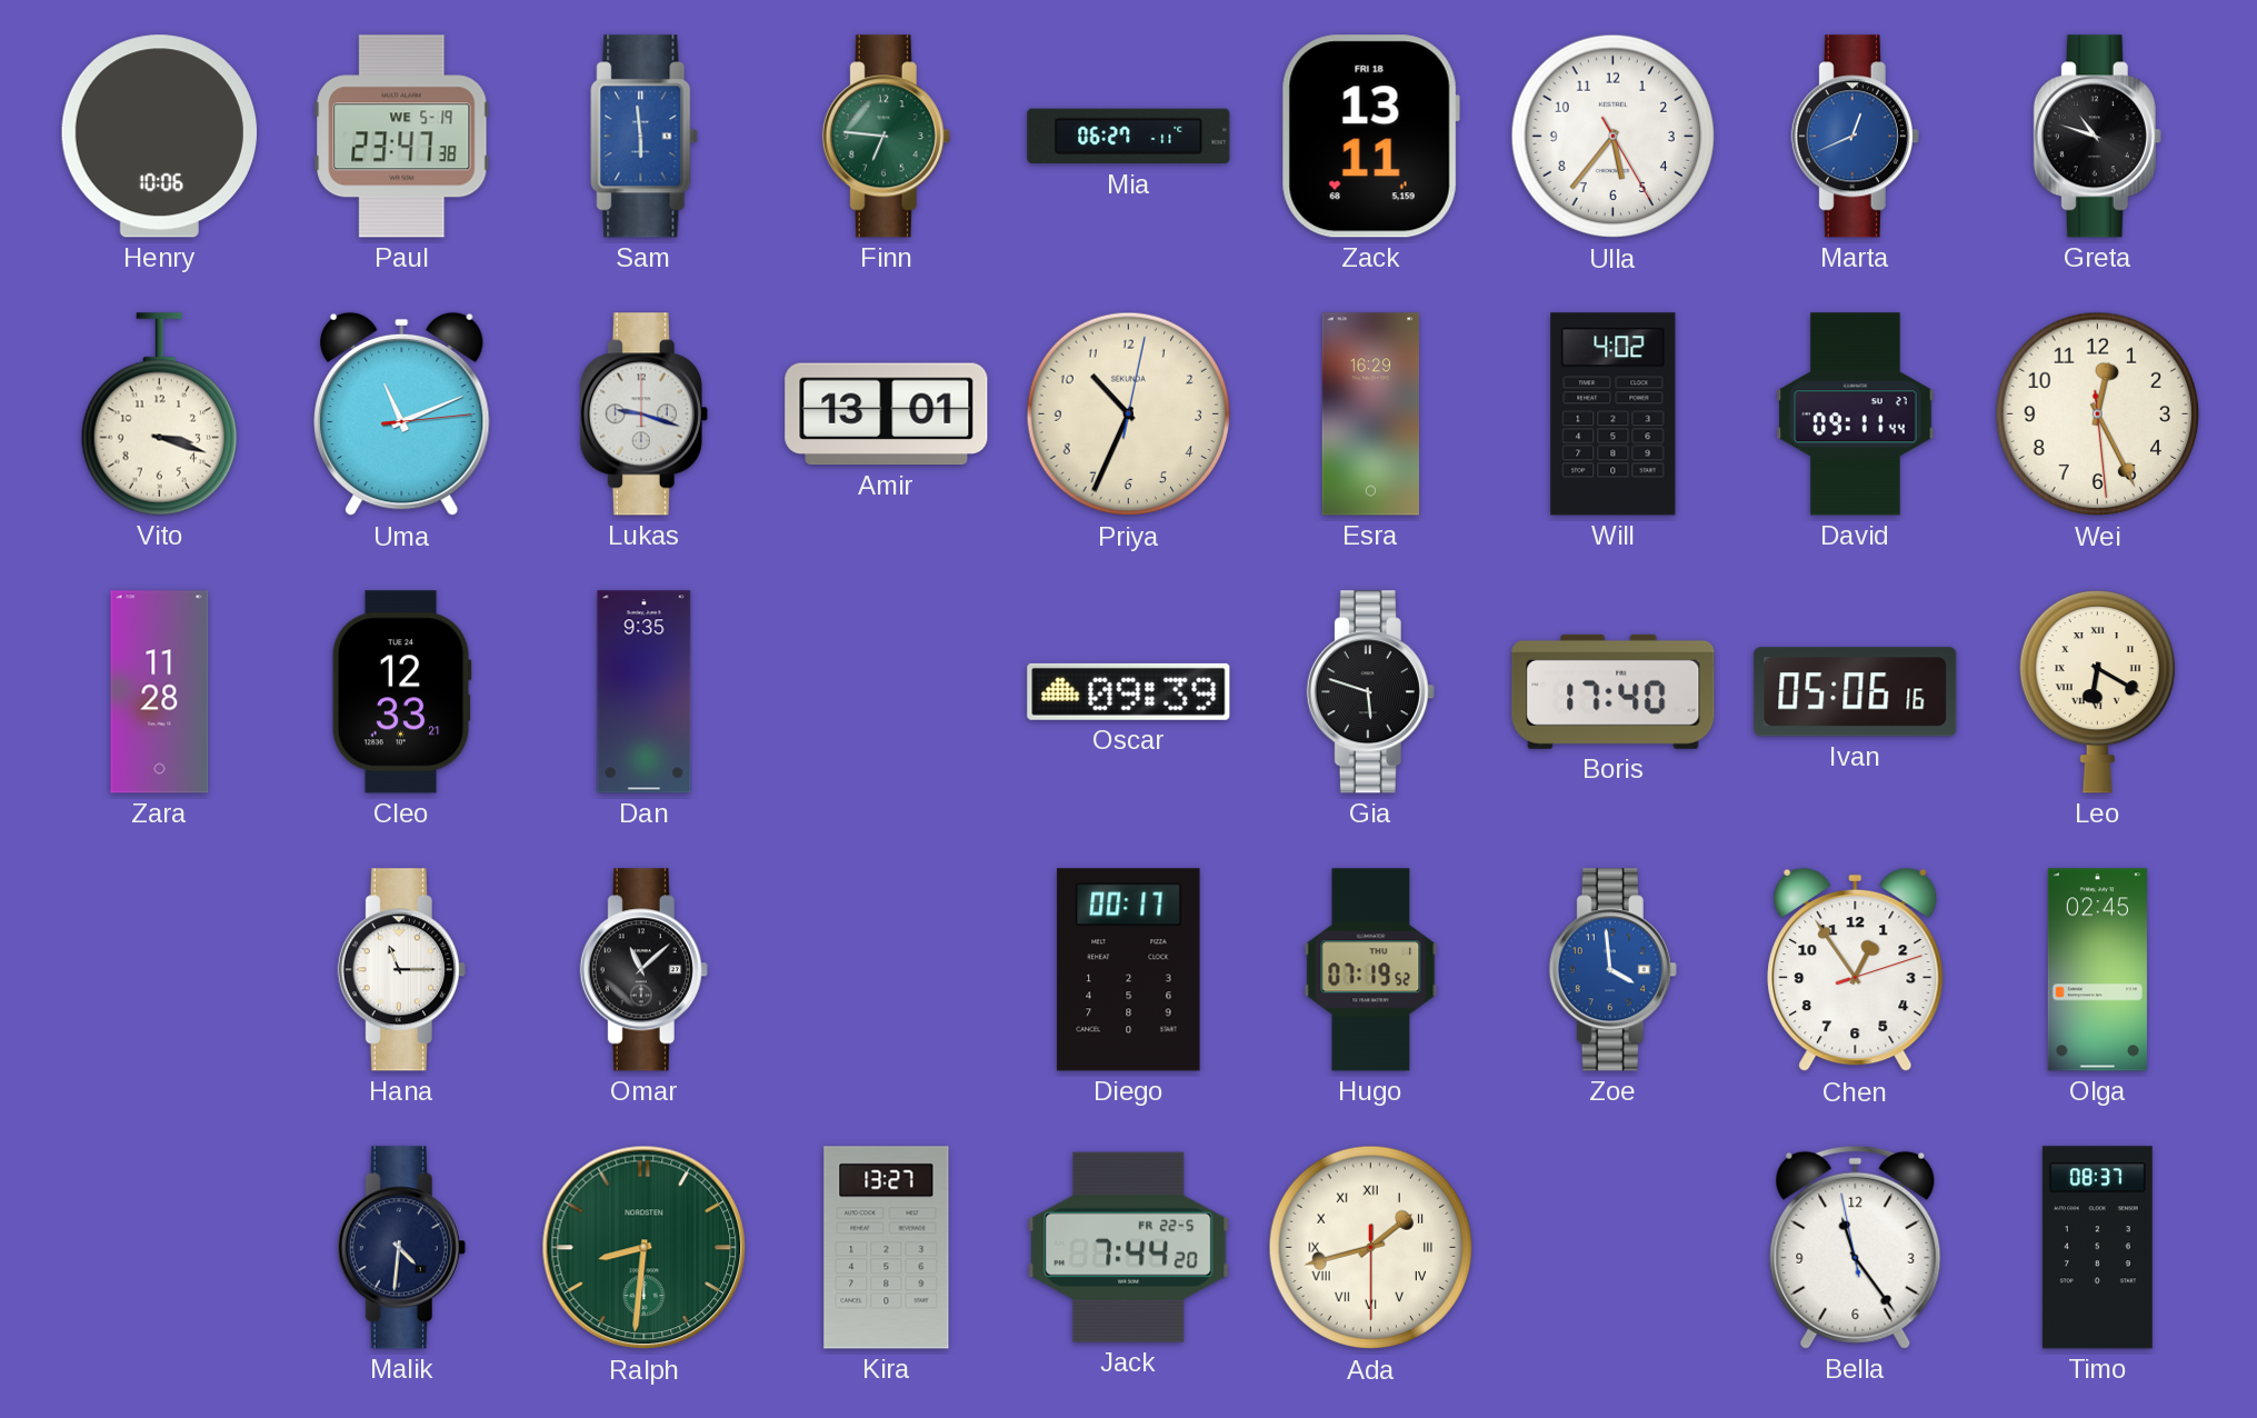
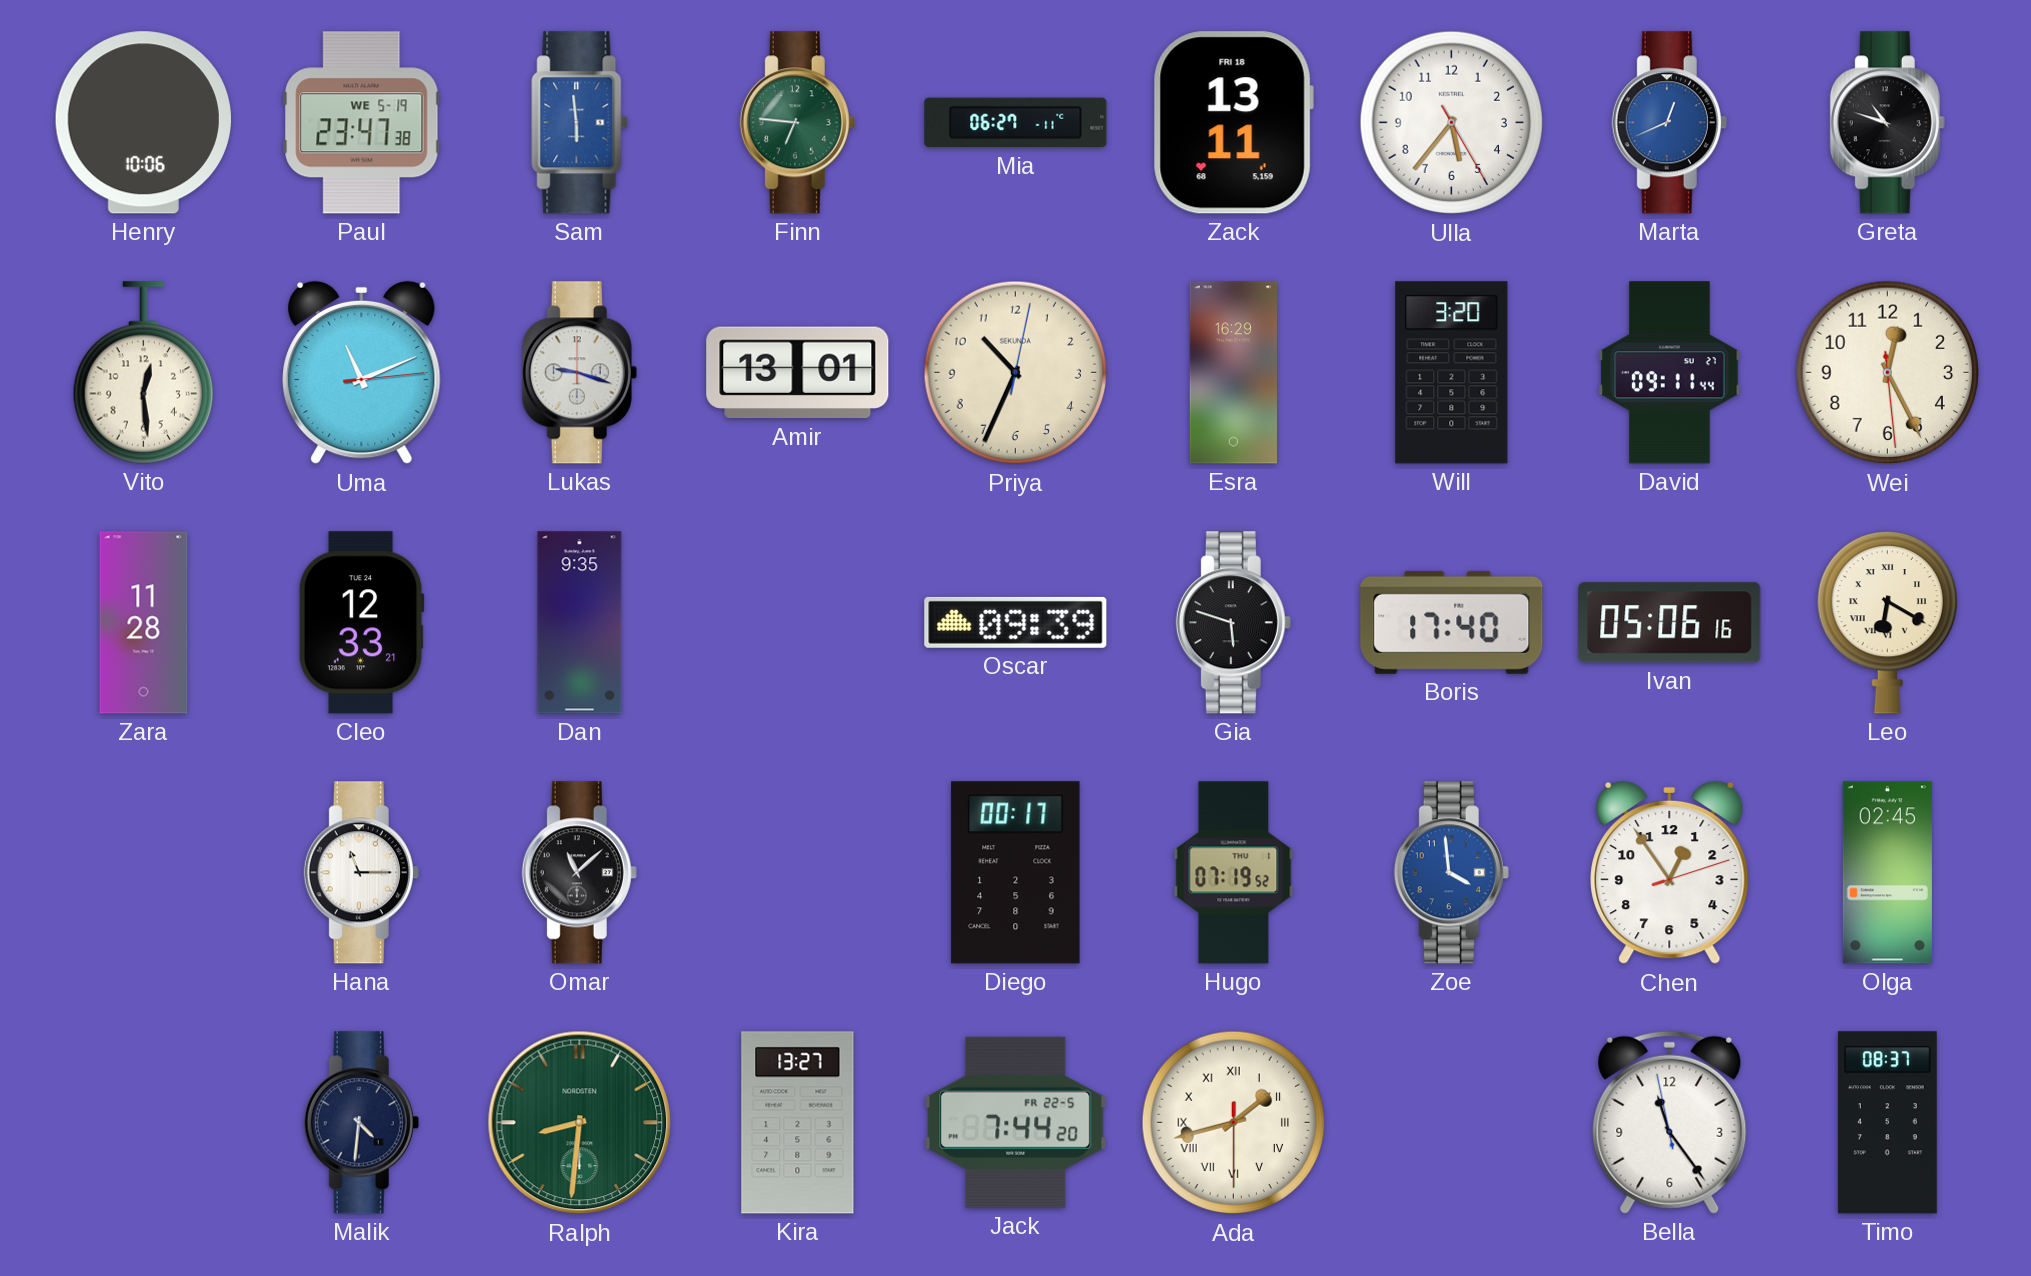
Vito: 3:18 -> 12:29
Will: 4:02 -> 3:20
